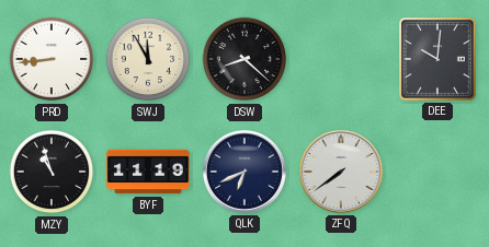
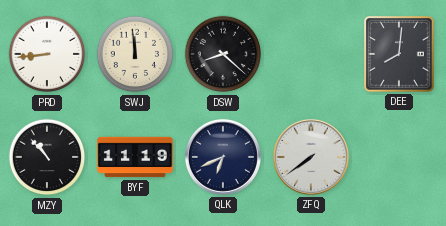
SWJ: 11:55 -> 11:59
DEE: 10:01 -> 8:01
MZY: 10:57 -> 10:53
